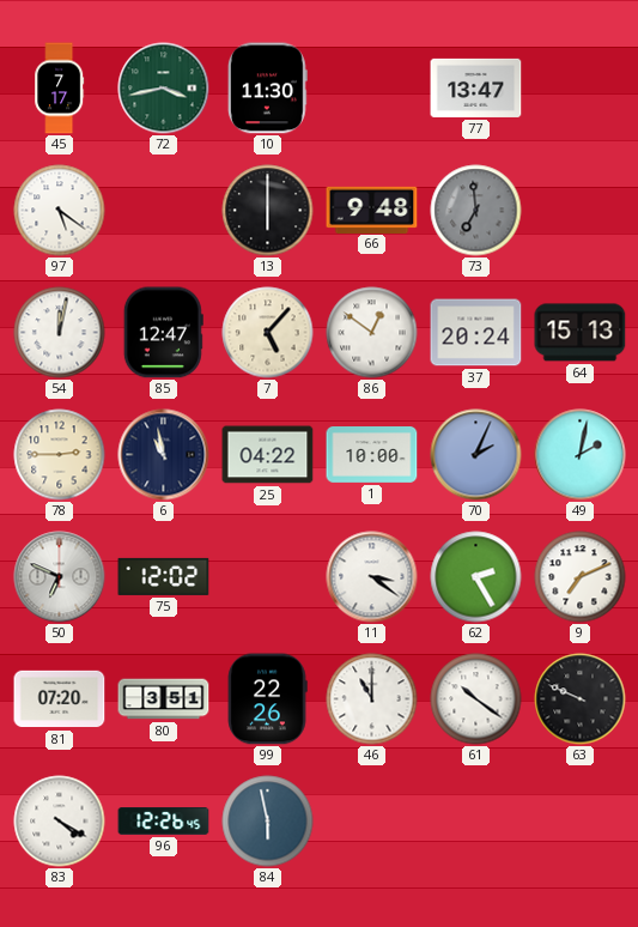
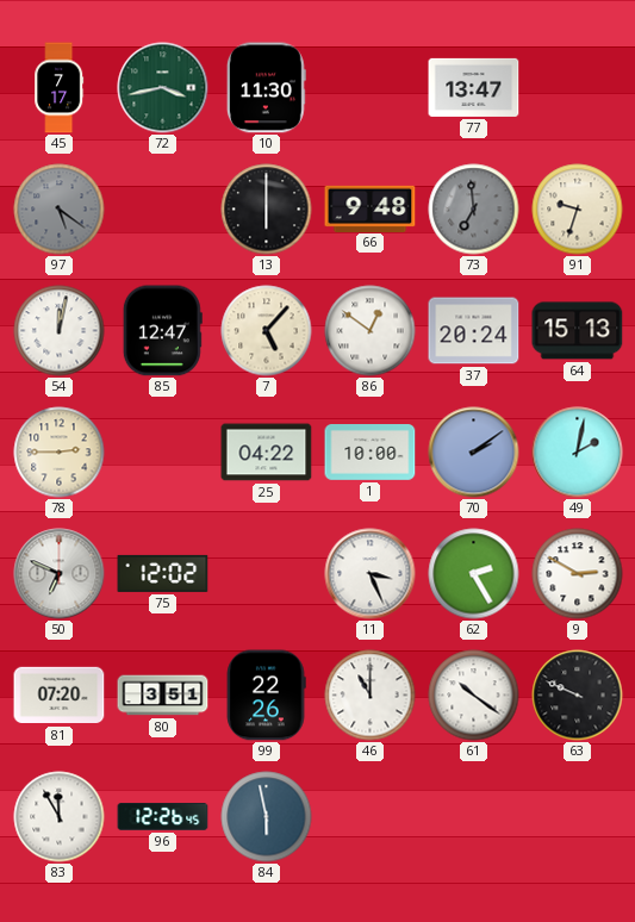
97 dial: white -> grey
91: none -> 9:33
6: 10:58 -> none
70: 2:04 -> 2:09
11: 3:21 -> 3:26
9: 7:11 -> 2:50
83: 4:20 -> 11:55
